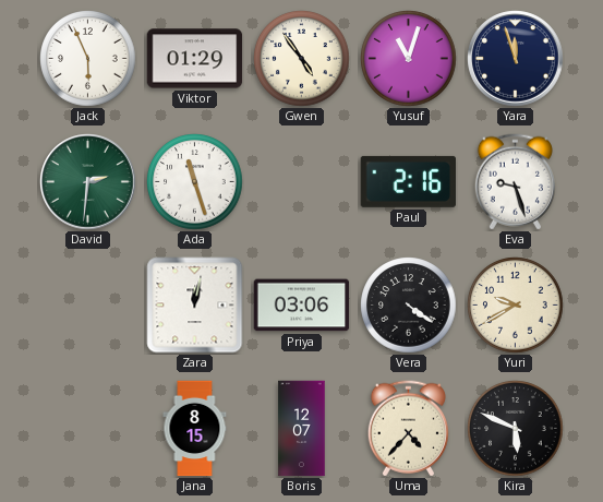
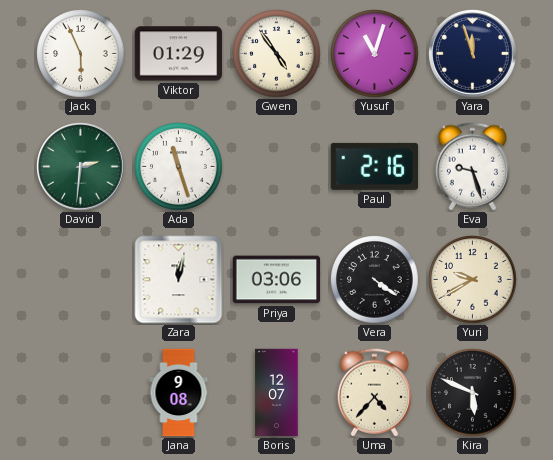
Jana: 8:15 -> 9:08
